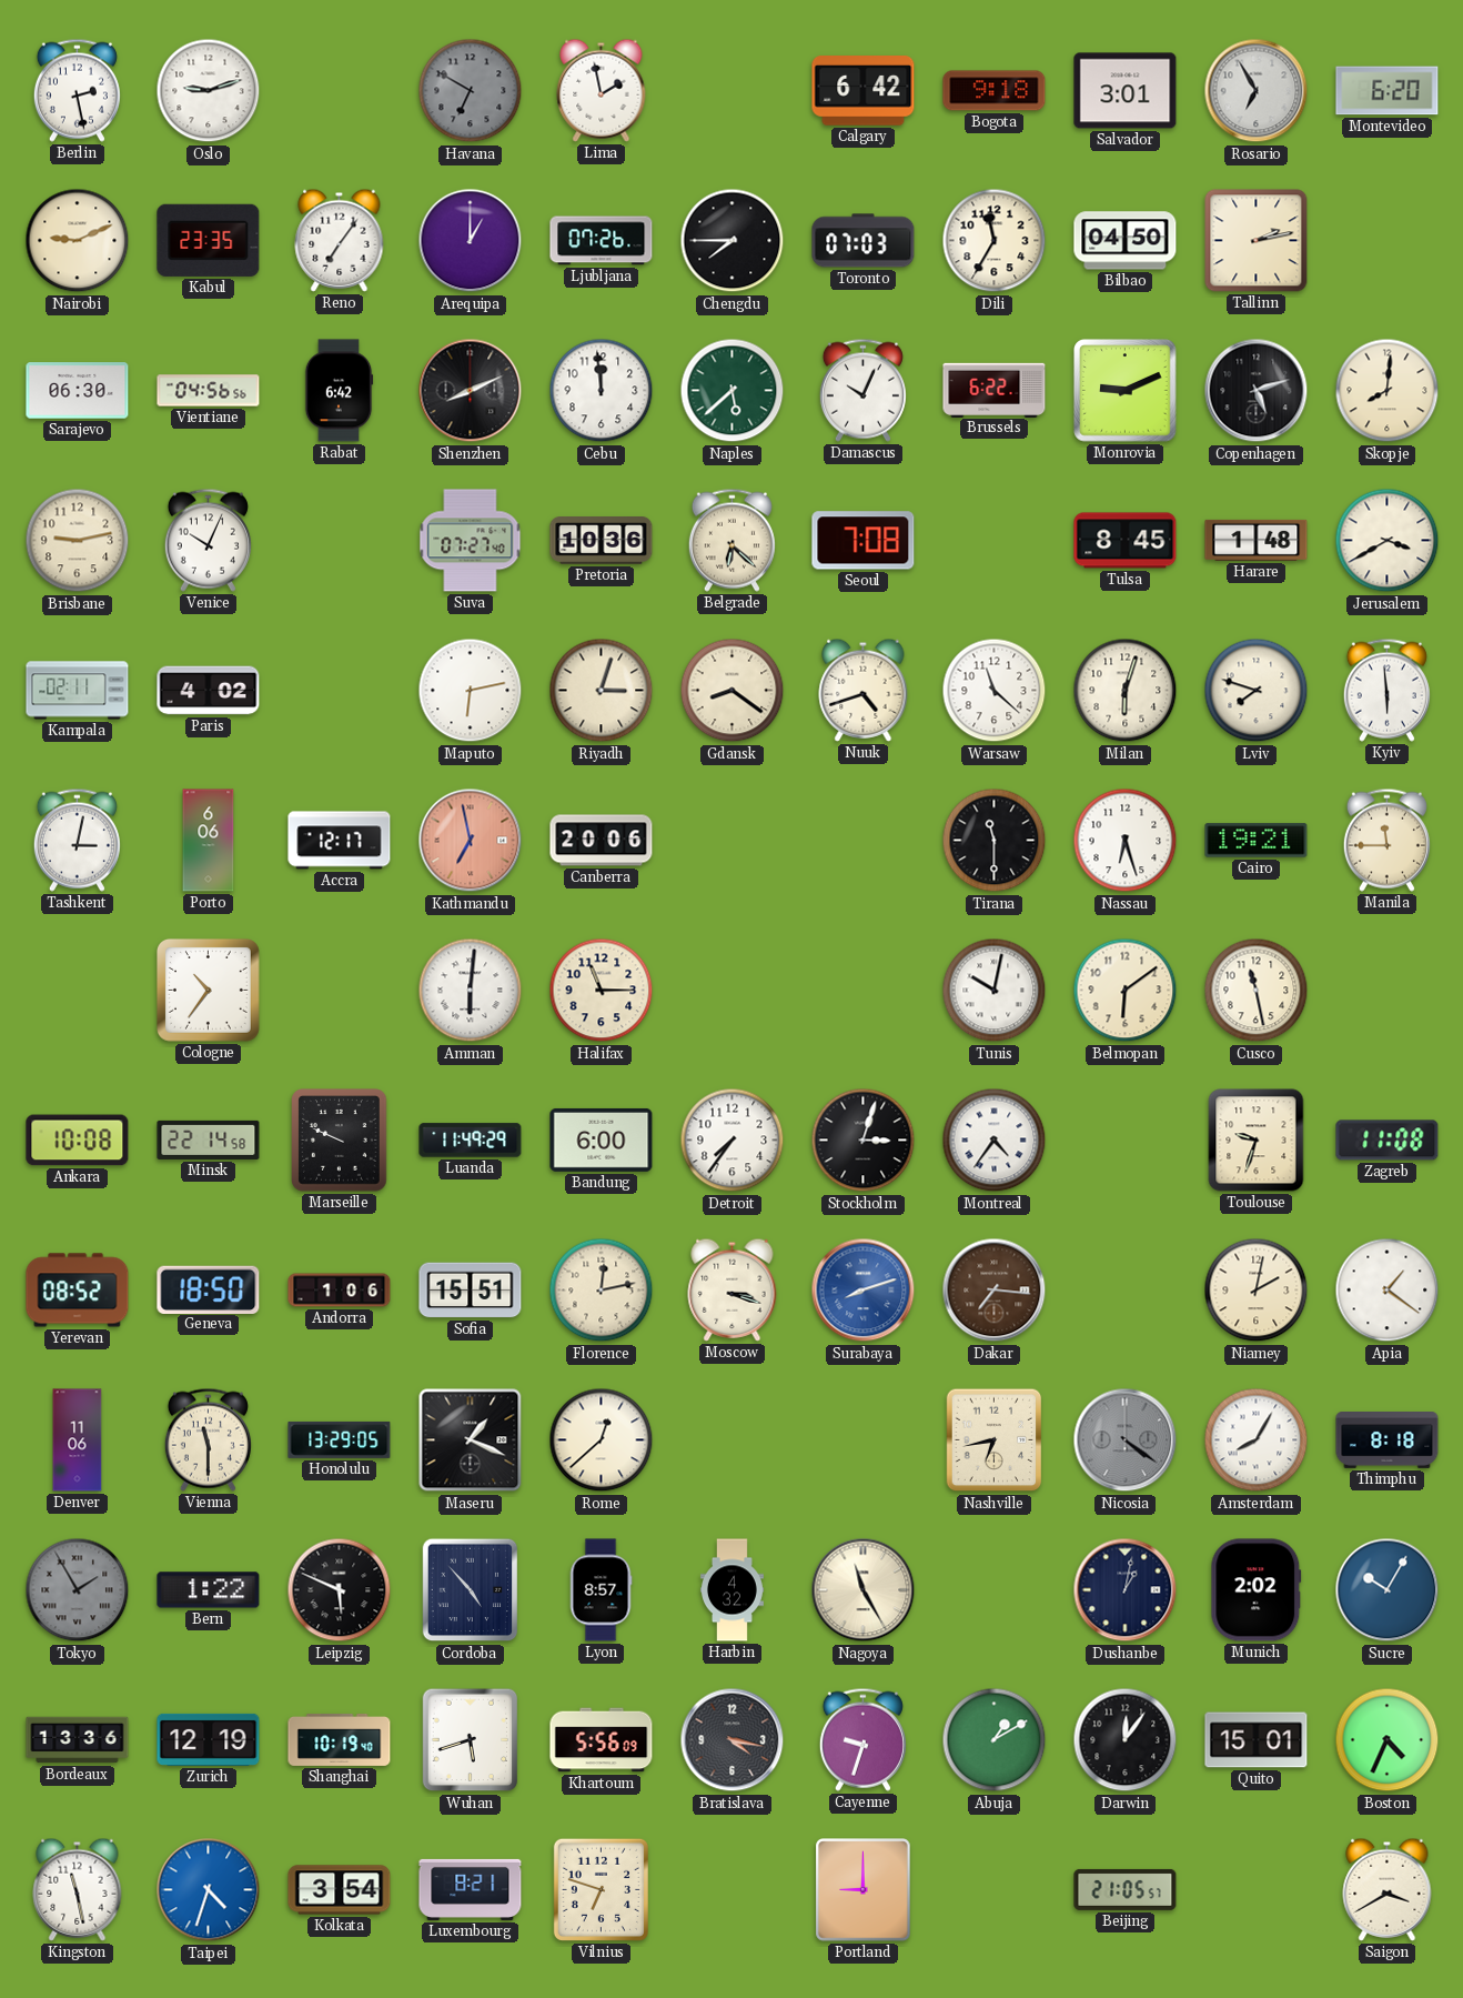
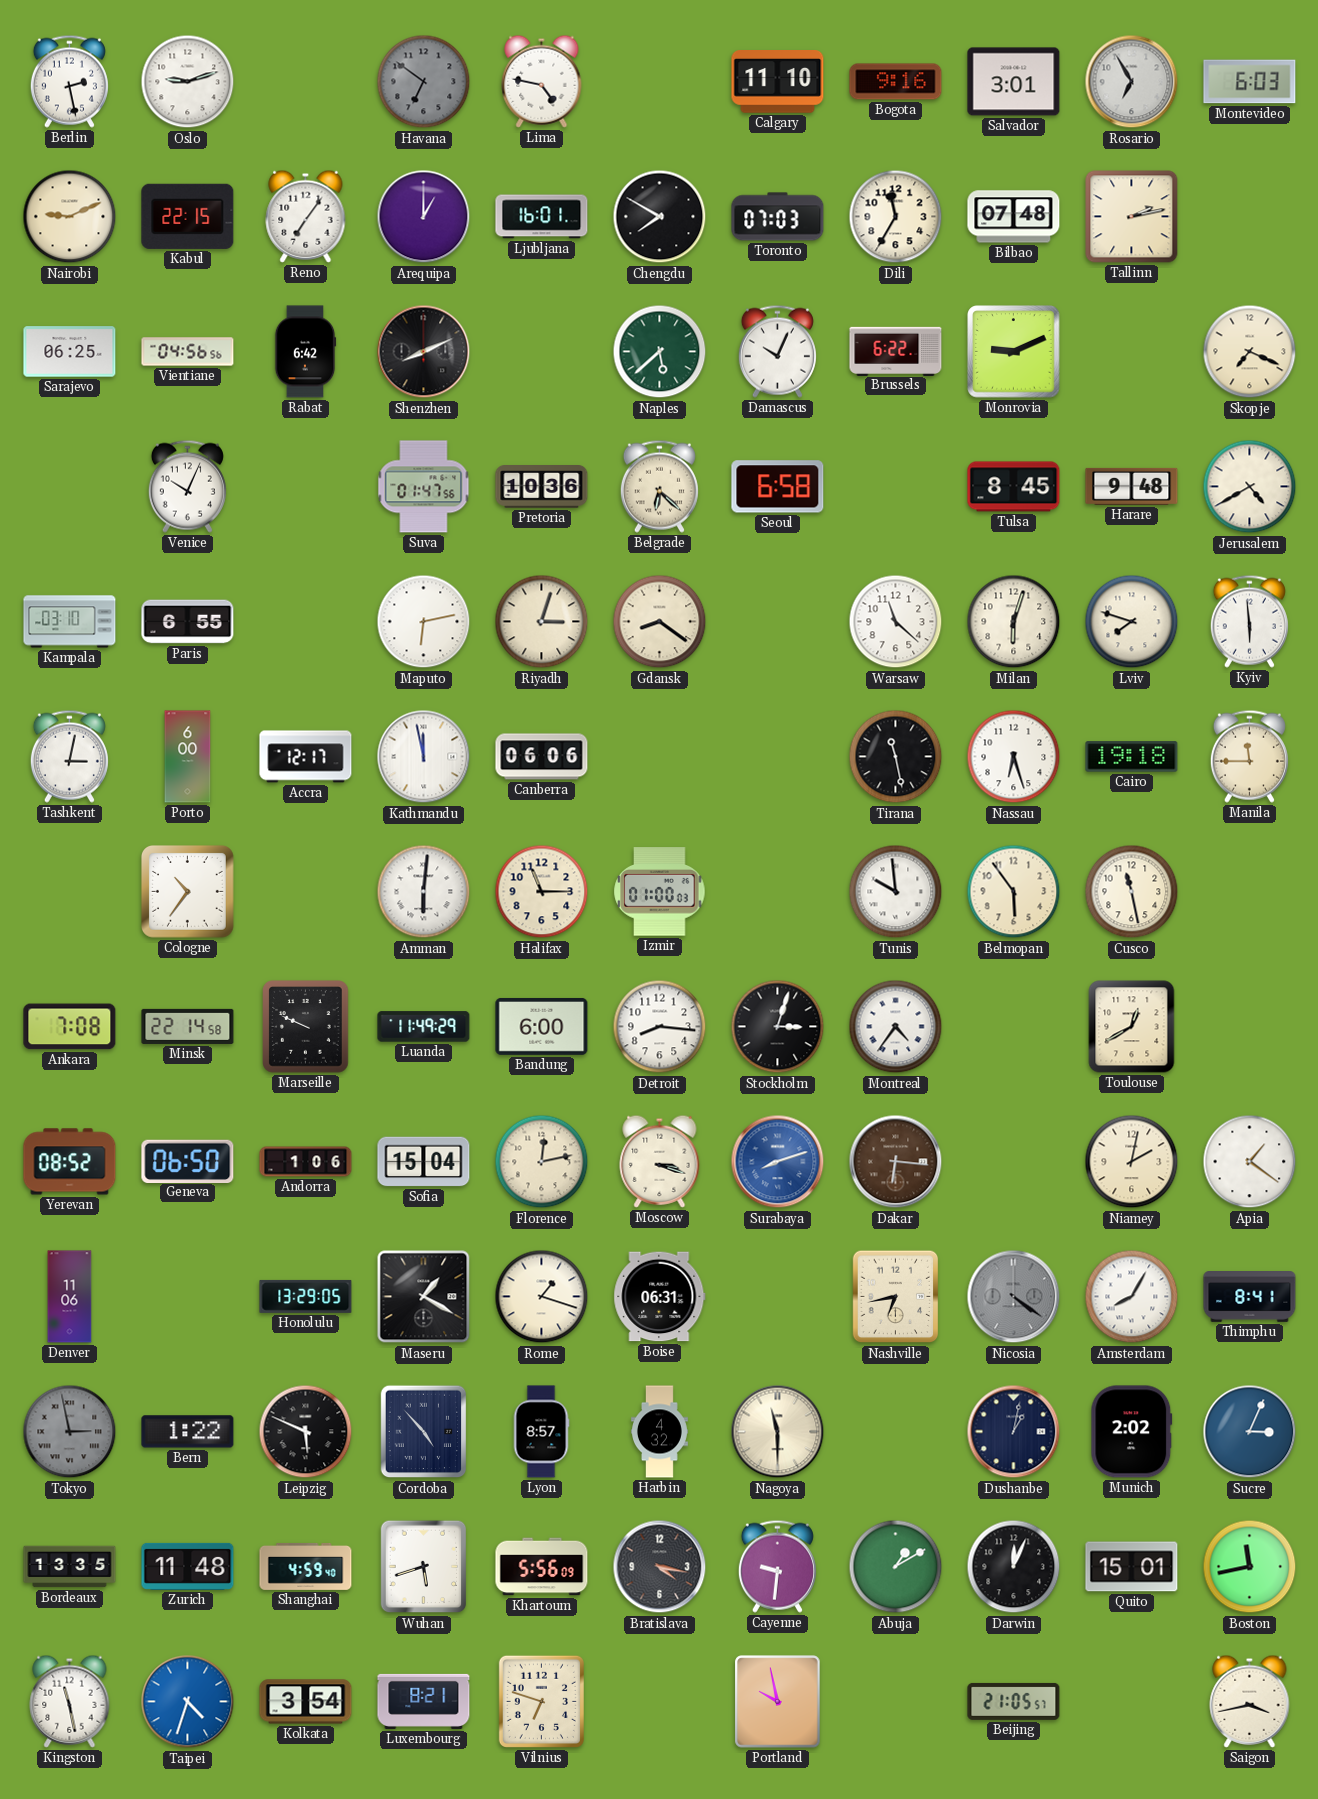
Havana: 6:50 -> 6:51
Lima: 1:58 -> 4:47
Calgary: 6:42 -> 11:10
Bogota: 9:18 -> 9:16
Montevideo: 6:20 -> 6:03
Kabul: 23:35 -> 22:15
Ljubljana: 07:26 -> 16:01
Chengdu: 7:45 -> 7:50
Bilbao: 04:50 -> 07:48
Sarajevo: 06:30 -> 06:25
Cebu: 11:59 -> none
Copenhagen: 5:12 -> none
Skopje: 8:01 -> 7:19
Brisbane: 9:13 -> none
Suva: 07:27 -> 01:47
Seoul: 7:08 -> 6:58
Harare: 1:48 -> 9:48
Jerusalem: 3:40 -> 4:40
Kampala: 02:11 -> 03:10
Paris: 4:02 -> 6:55
Nuuk: 4:42 -> none
Porto: 6:06 -> 6:00
Kathmandu: 6:58 -> 11:58
Kathmandu dial: salmon -> white
Canberra: 20:06 -> 06:06
Tirana: 11:30 -> 11:28
Cairo: 19:21 -> 19:18
Izmir: none -> 01:00
Tunis: 10:02 -> 9:59
Belmopan: 6:09 -> 5:54
Ankara: 10:08 -> 7:08
Detroit: 7:36 -> 8:16
Toulouse: 9:33 -> 12:40
Zagreb: 11:08 -> none
Geneva: 18:50 -> 06:50
Sofia: 15:51 -> 15:04
Dakar: 7:16 -> 6:16
Vienna: 11:30 -> none
Maseru: 1:19 -> 1:20
Rome: 12:38 -> 1:18
Boise: none -> 06:31
Thimphu: 8:18 -> 8:41
Tokyo: 1:55 -> 2:58
Nagoya: 11:25 -> 11:30
Sucre: 10:05 -> 3:04
Bordeaux: 13:36 -> 13:35
Zurich: 12:19 -> 11:48
Shanghai: 10:19 -> 4:59
Cayenne: 9:33 -> 9:31
Darwin: 12:06 -> 12:04
Boston: 4:34 -> 11:43
Portland: 9:00 -> 9:58
Saigon: 3:40 -> 3:43
